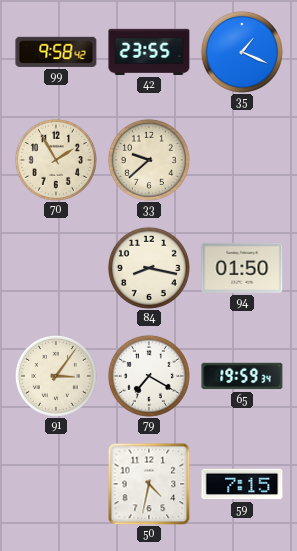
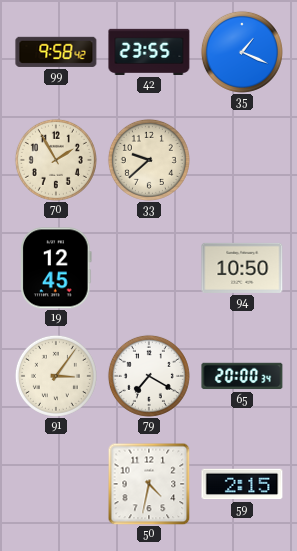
19: none -> 12:45
84: 8:17 -> none
94: 01:50 -> 10:50
65: 19:59 -> 20:00
59: 7:15 -> 2:15
